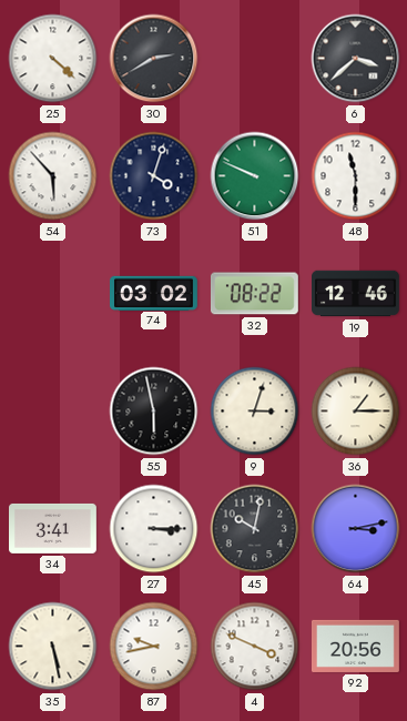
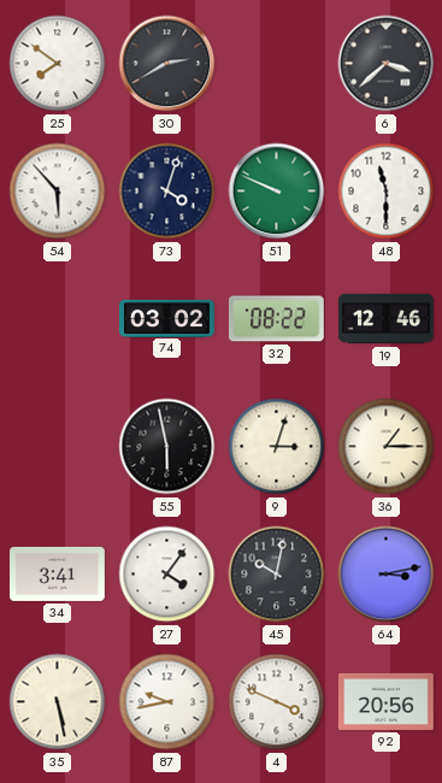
25: 4:22 -> 7:51
27: 3:15 -> 4:06
